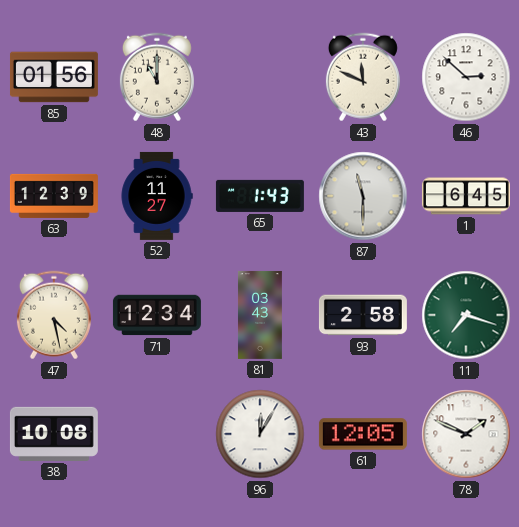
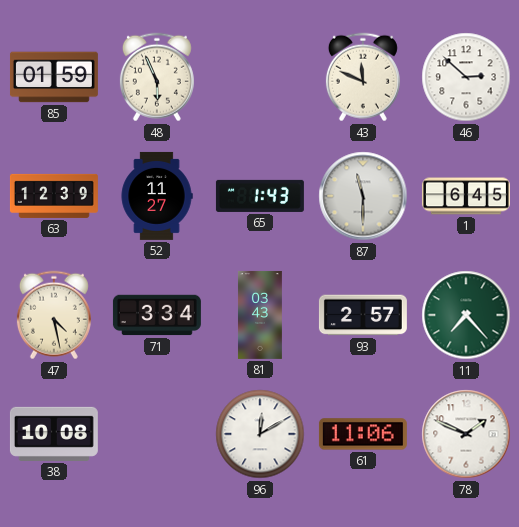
85: 01:56 -> 01:59
48: 11:00 -> 5:56
71: 12:34 -> 3:34
93: 2:58 -> 2:57
11: 7:18 -> 7:23
96: 12:05 -> 12:10
61: 12:05 -> 11:06
